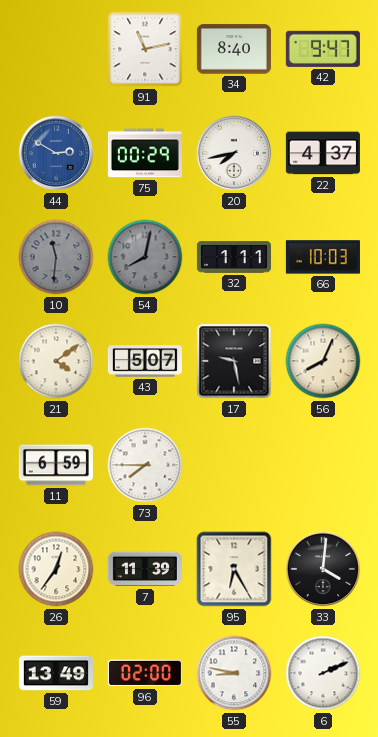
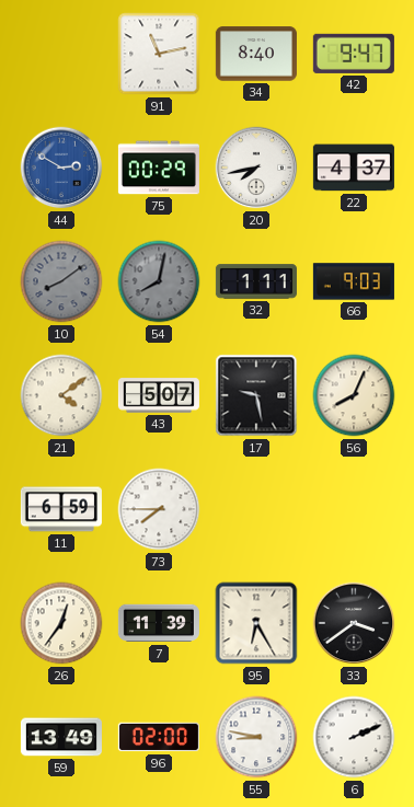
10: 11:31 -> 8:09
66: 10:03 -> 9:03
33: 4:01 -> 3:39
